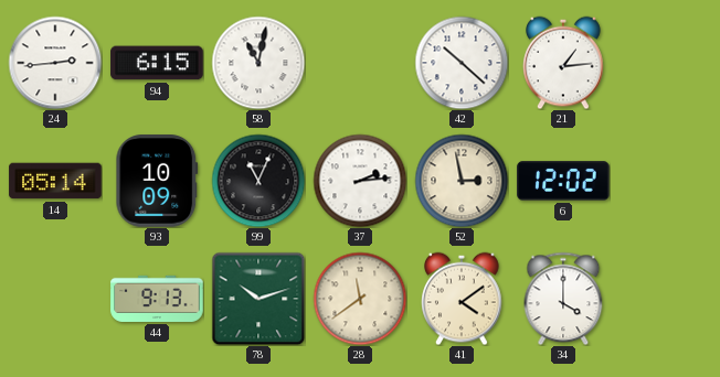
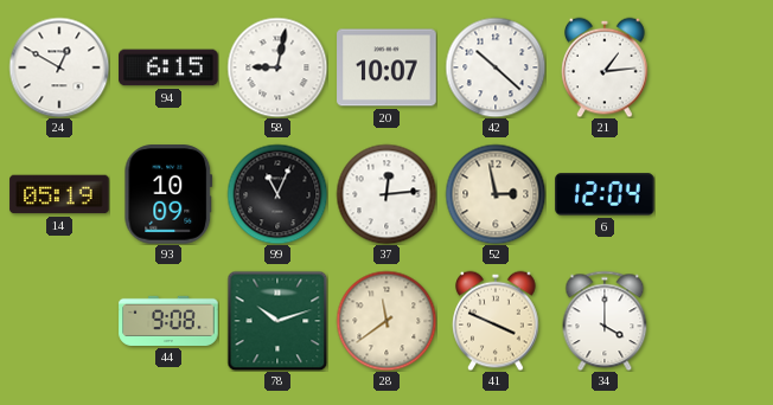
24: 2:44 -> 12:50
58: 11:02 -> 9:02
20: none -> 10:07
14: 05:14 -> 05:19
37: 2:14 -> 12:14
6: 12:02 -> 12:04
44: 9:13 -> 9:08
41: 4:09 -> 3:49
